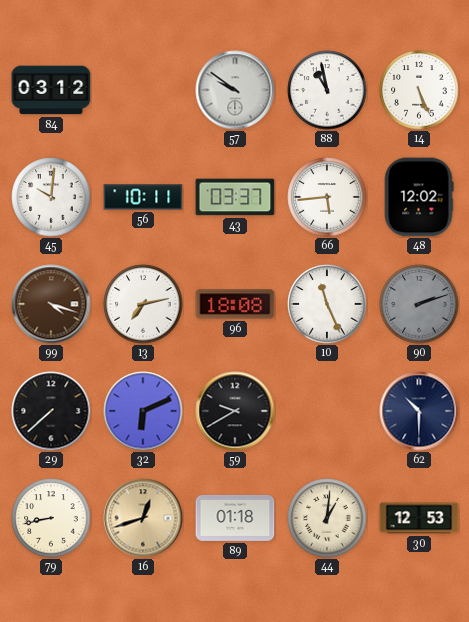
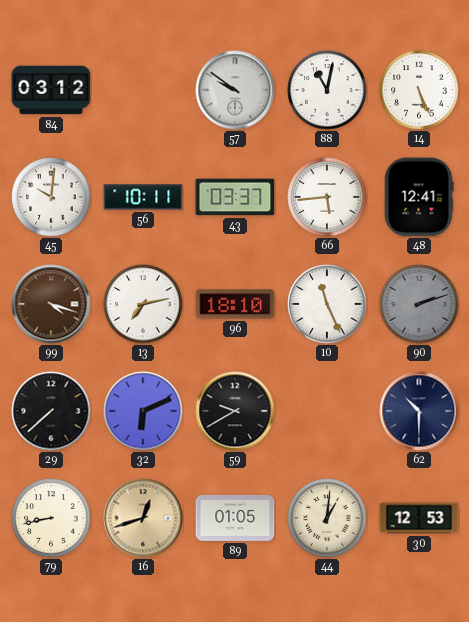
88: 10:58 -> 11:02
48: 12:02 -> 12:41
96: 18:08 -> 18:10
89: 01:18 -> 01:05
